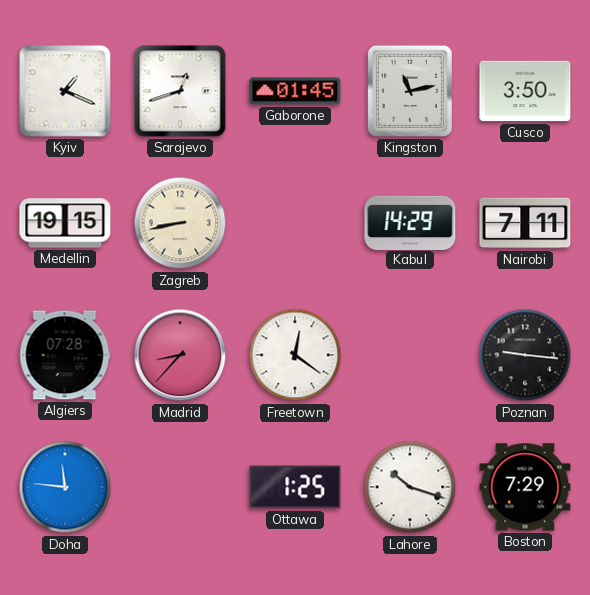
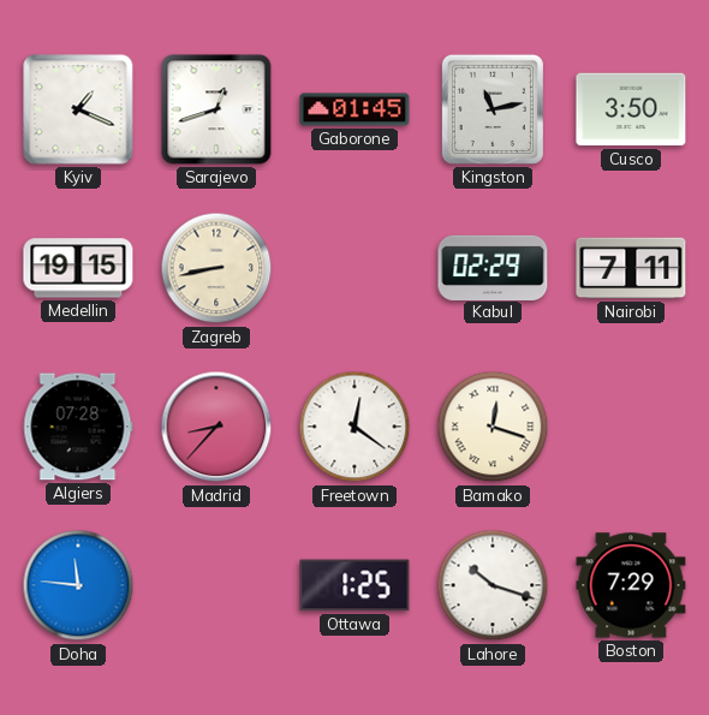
Kabul: 14:29 -> 02:29
Bamako: none -> 12:18
Poznan: 9:16 -> none
